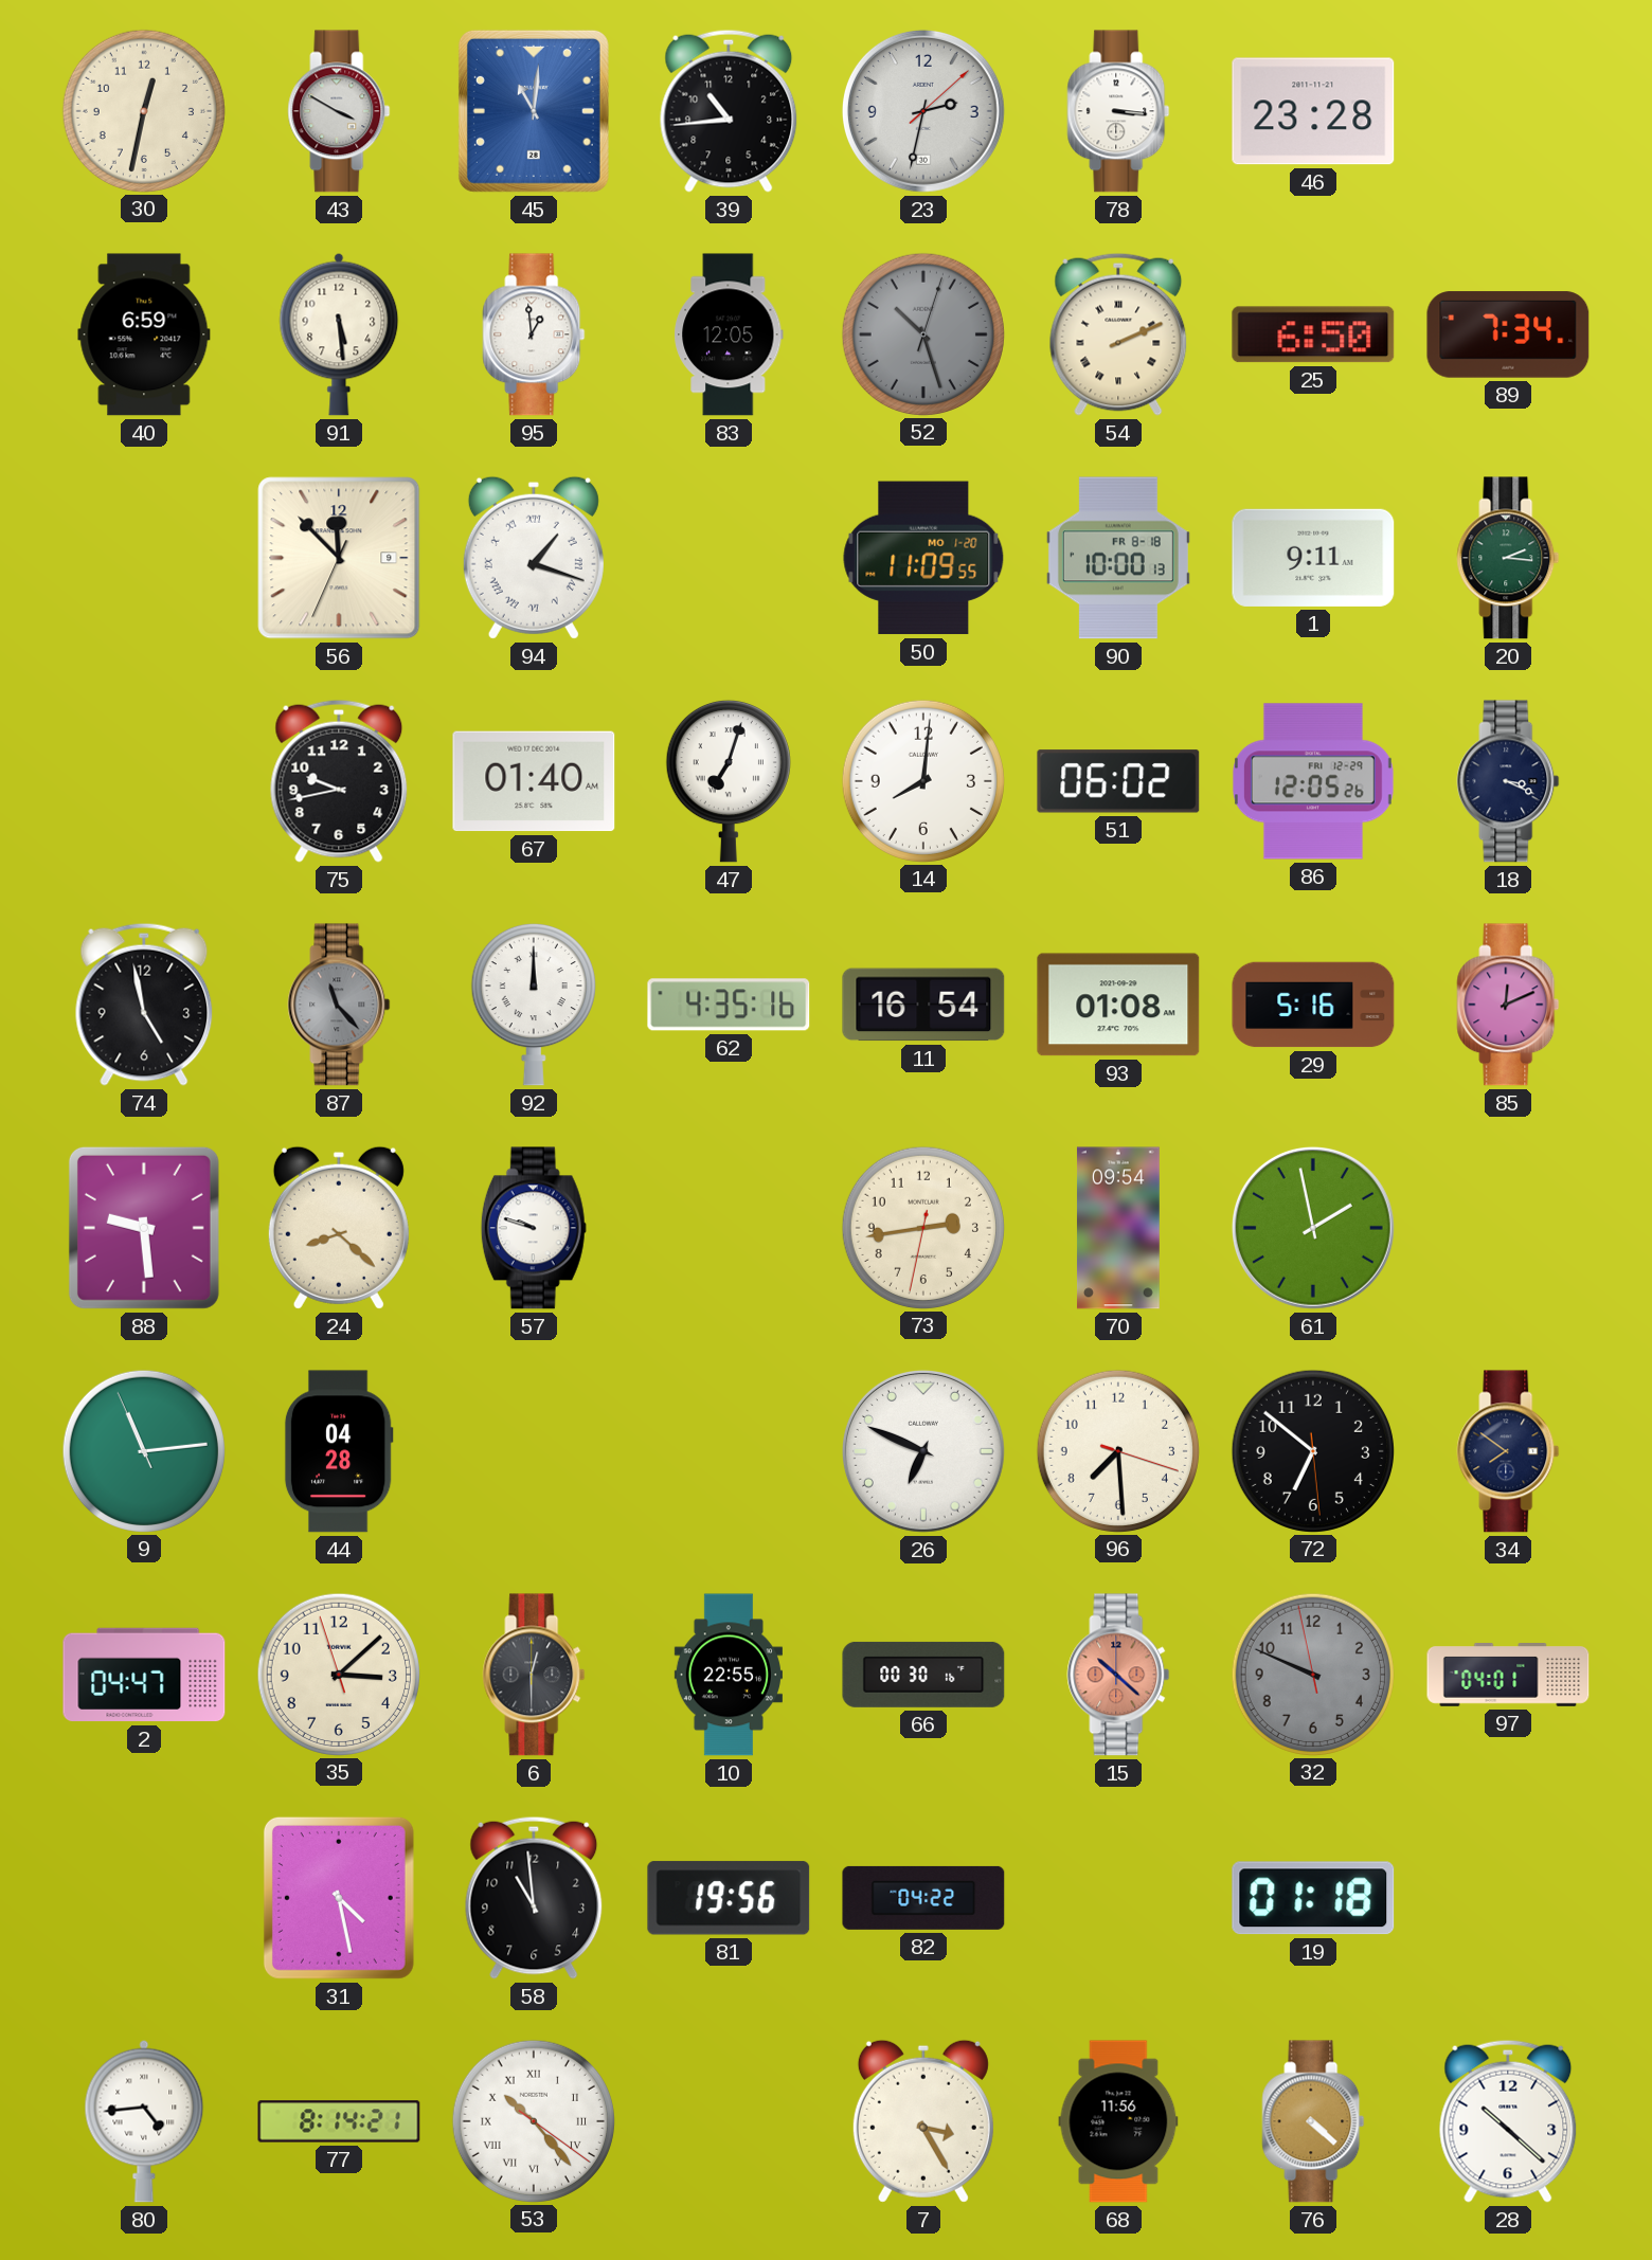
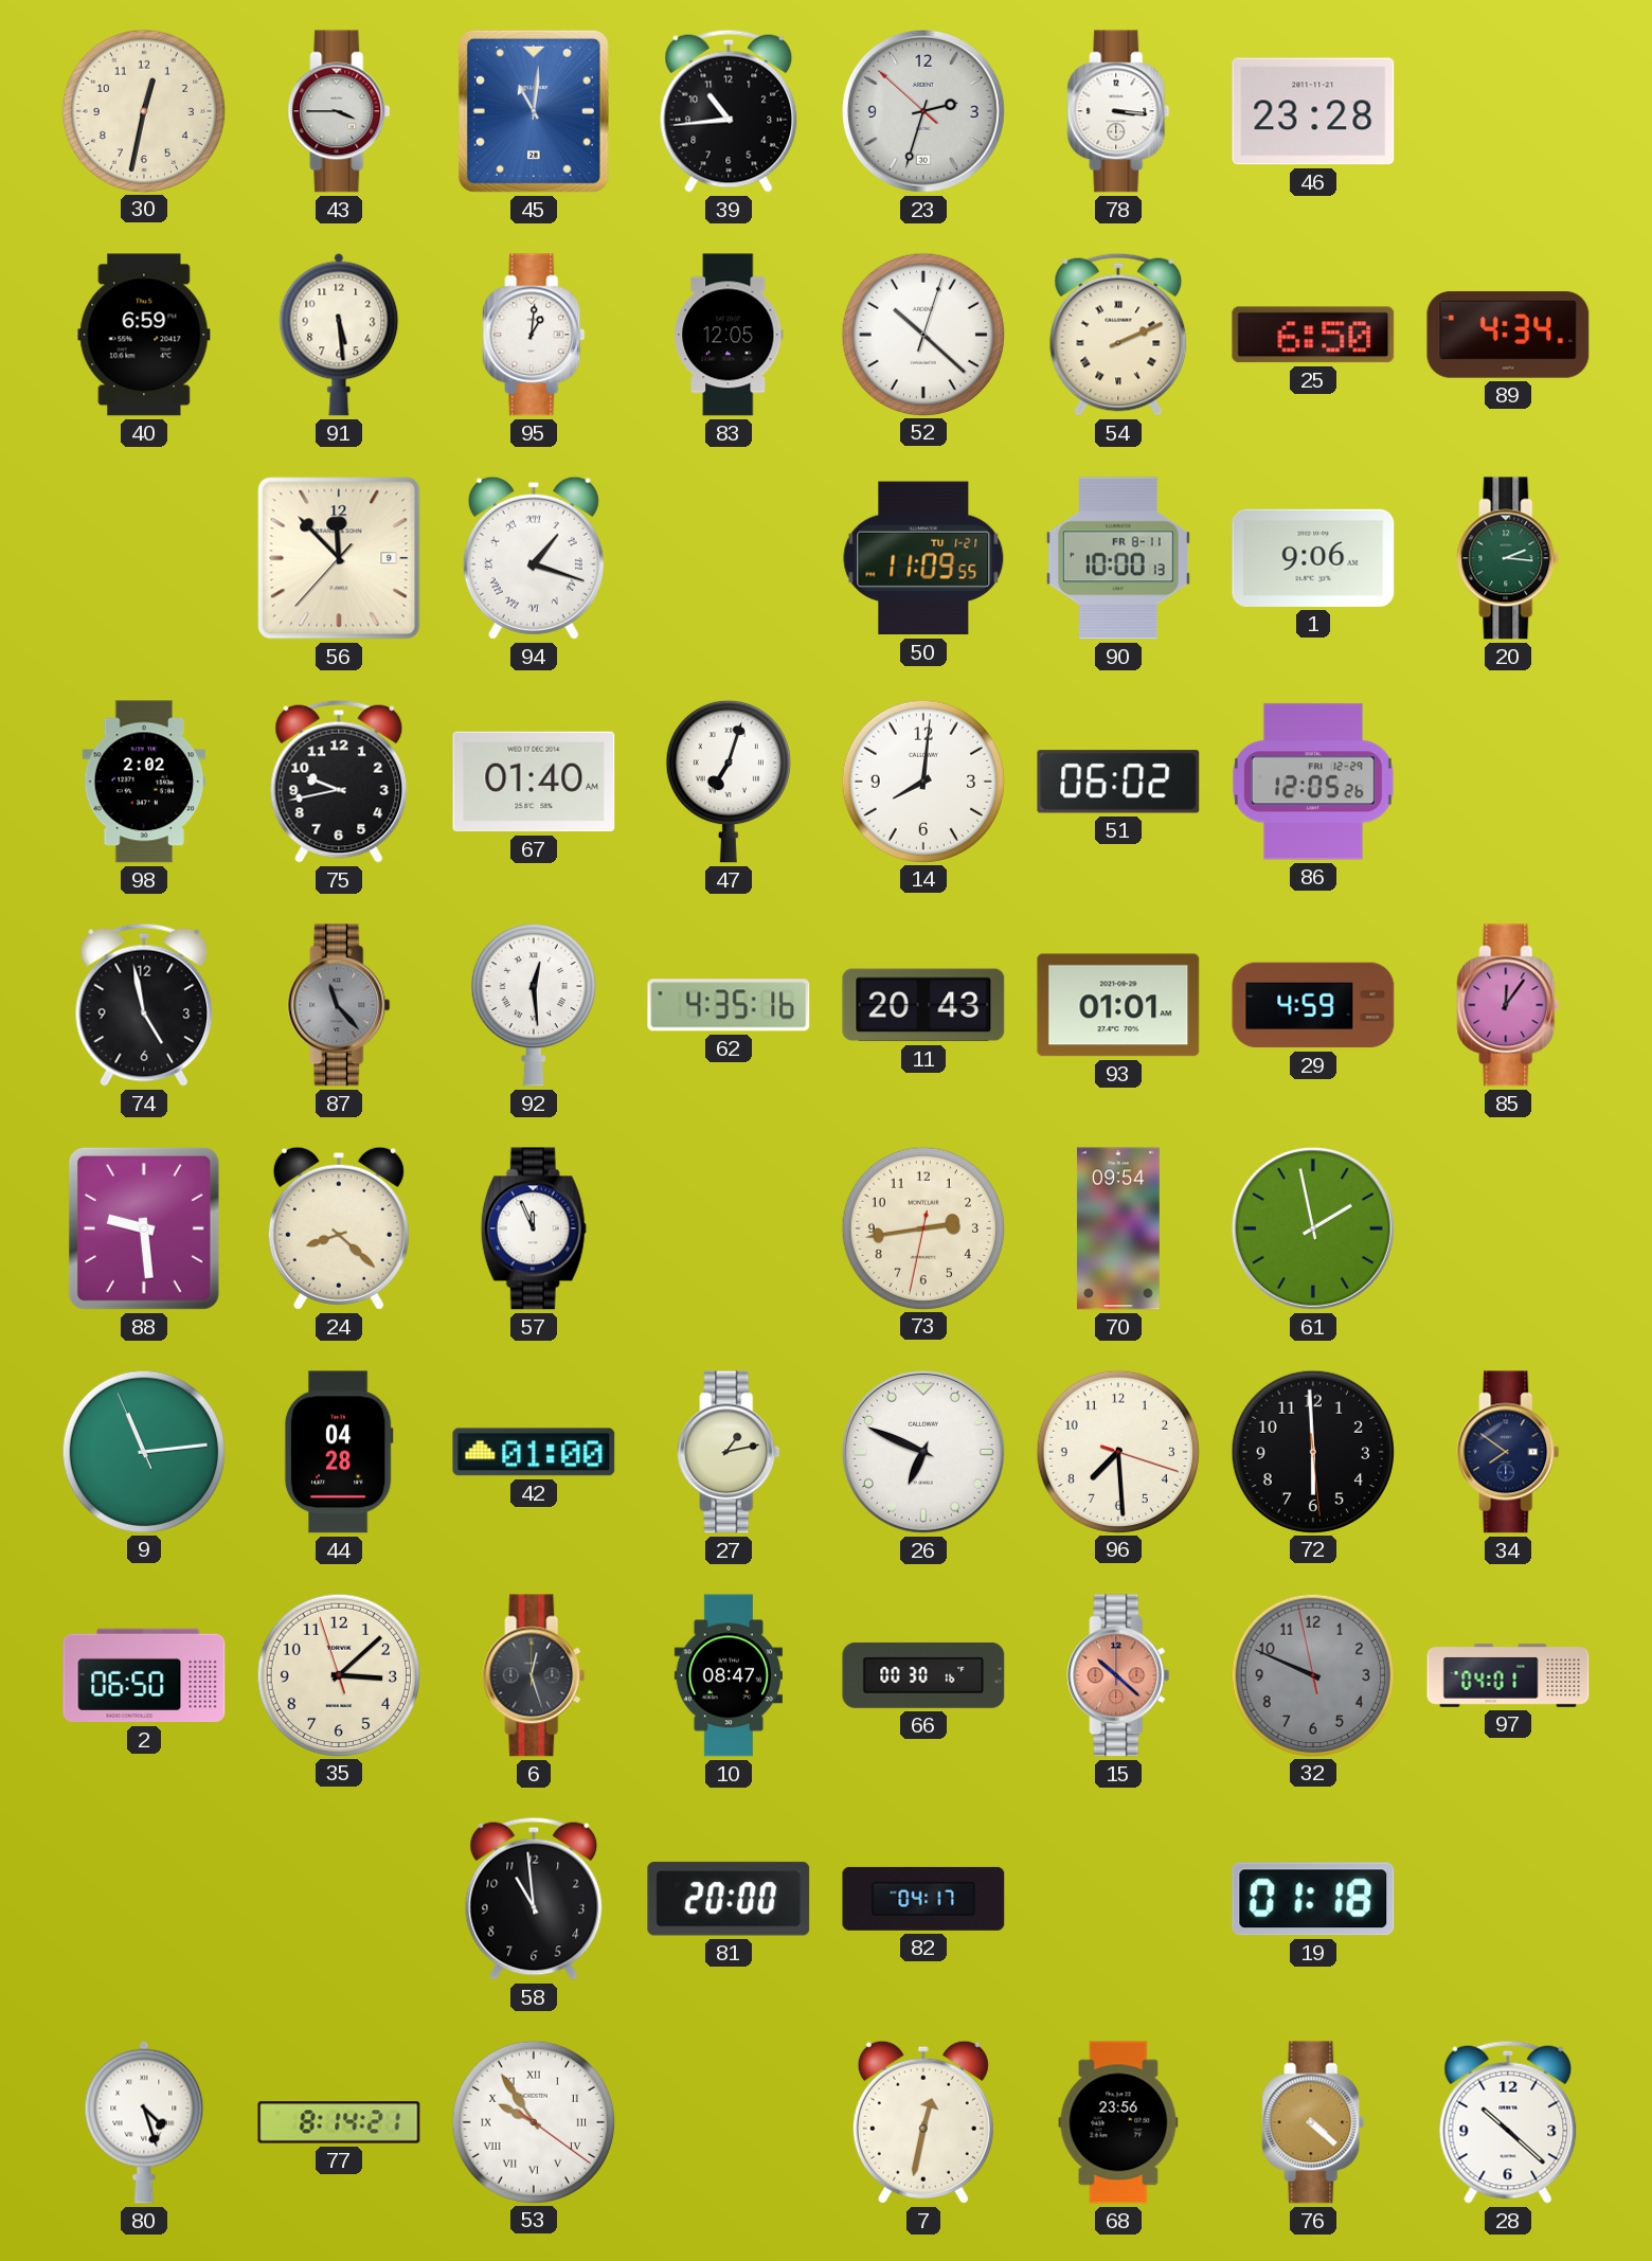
43: 3:50 -> 3:45
23: 2:32:08 -> 2:32:52
95: 12:59 -> 1:01
52: 10:27 -> 10:22
52 dial: grey -> white
89: 7:34 -> 4:34
56: 11:52:34 -> 11:52:37
50 date: MO 1-20 -> TU 1-21
90 date: FR 8-18 -> FR 8-11
1: 9:11 -> 9:06
98: none -> 2:02
18: 3:19 -> none
92: 12:00 -> 12:29
11: 16:54 -> 20:43
93: 01:08 -> 01:01
29: 5:16 -> 4:59
85: 12:11 -> 12:06
57: 9:48 -> 11:56
42: none -> 01:00
27: none -> 1:13
72: 6:51 -> 5:59
2: 04:47 -> 06:50
6: 12:30 -> 12:27
10: 22:55 -> 08:47
31: 4:28 -> none
81: 19:56 -> 20:00
82: 04:22 -> 04:17
80: 4:44 -> 4:27
53: 10:23 -> 9:54
7: 3:25 -> 12:32
68: 11:56 -> 23:56
